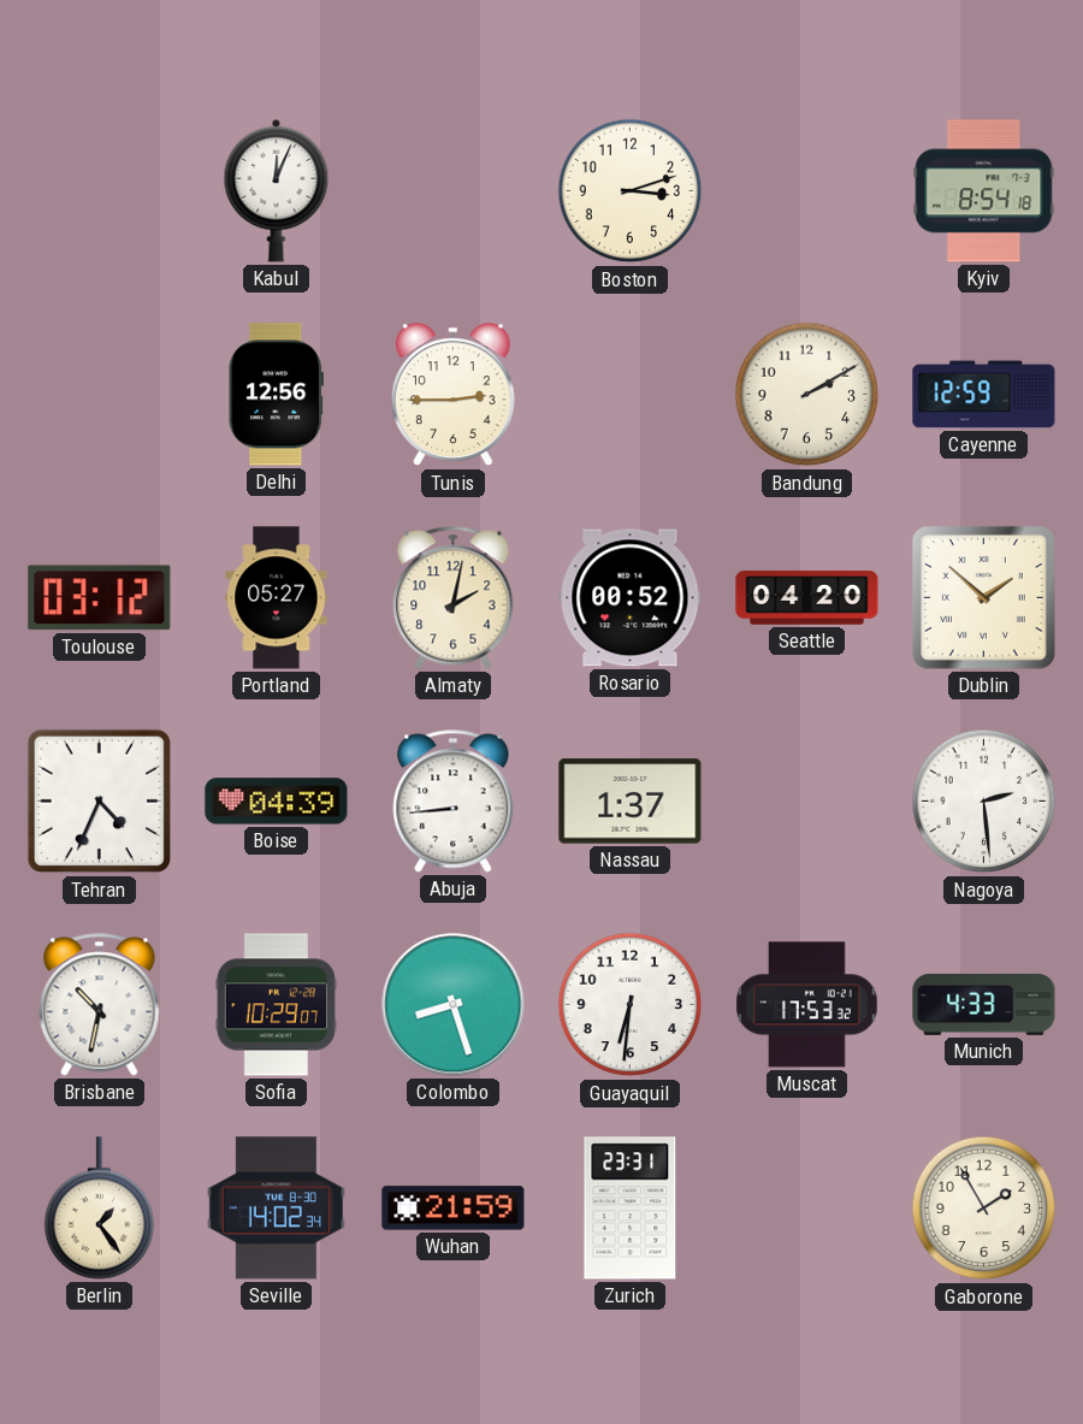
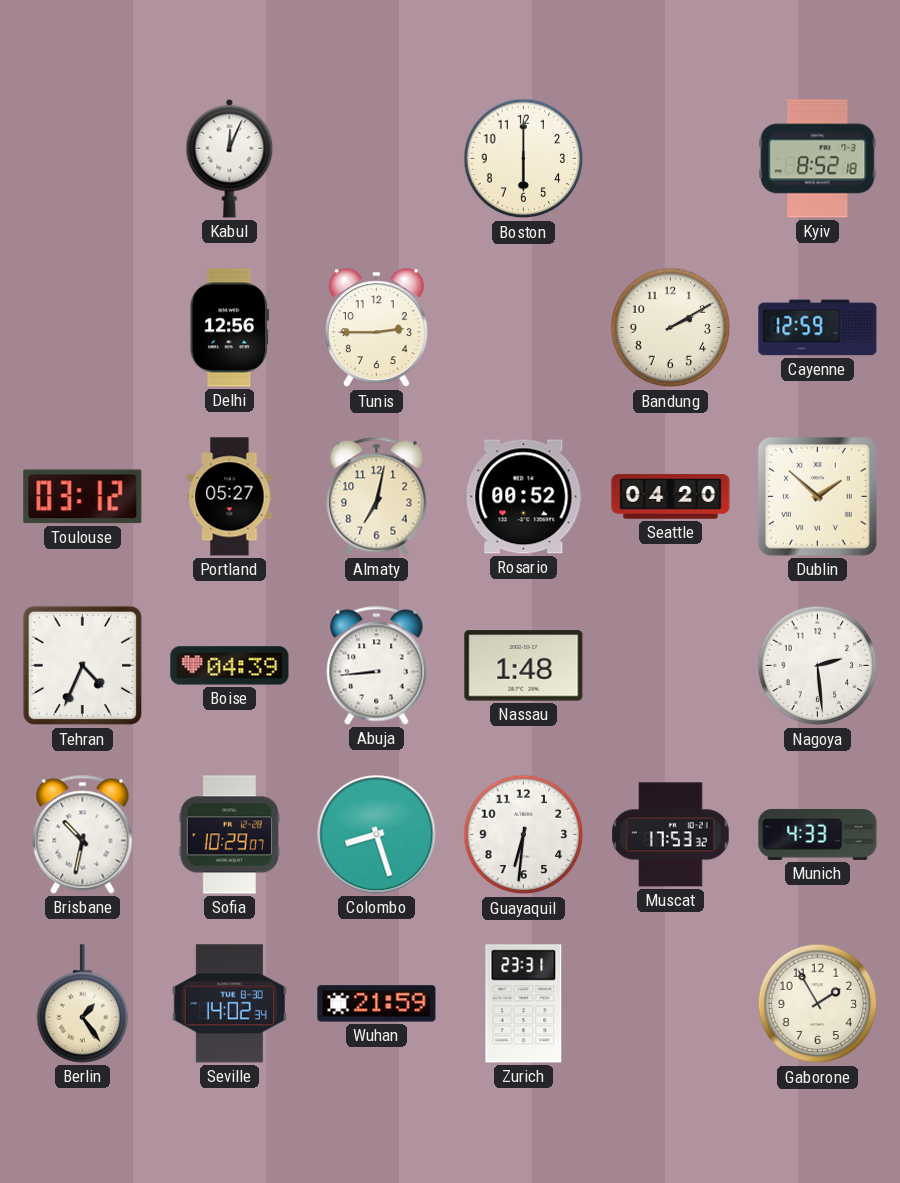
Boston: 3:12 -> 6:00
Kyiv: 8:54 -> 8:52
Almaty: 2:02 -> 7:02
Nassau: 1:37 -> 1:48
